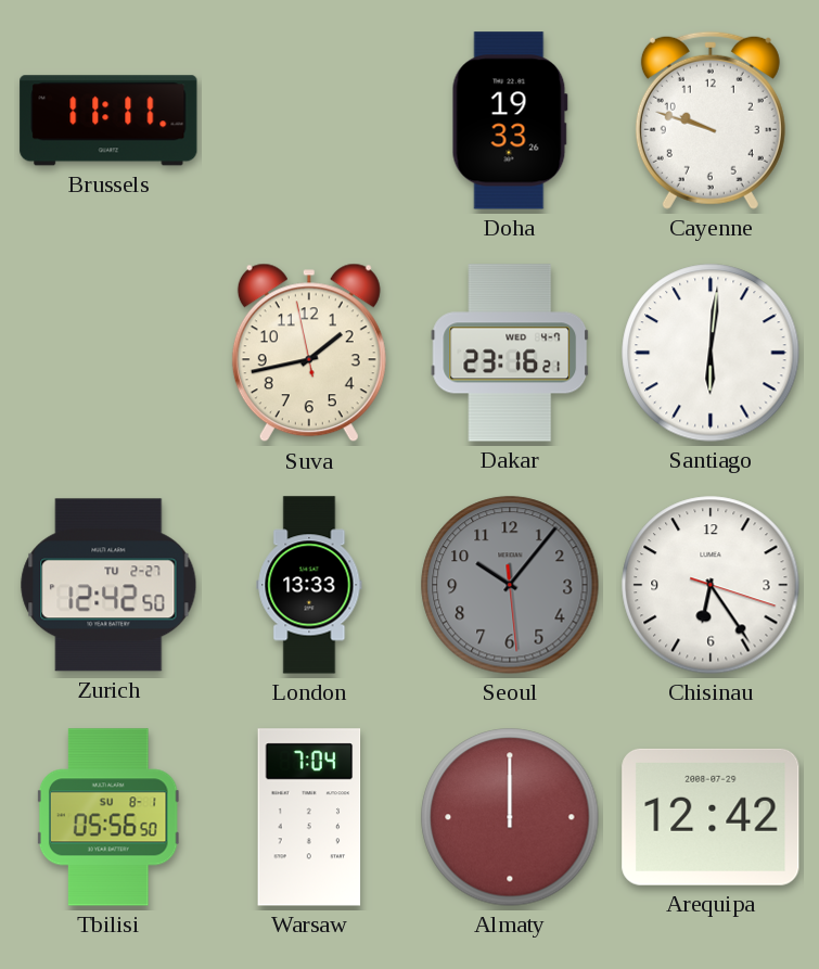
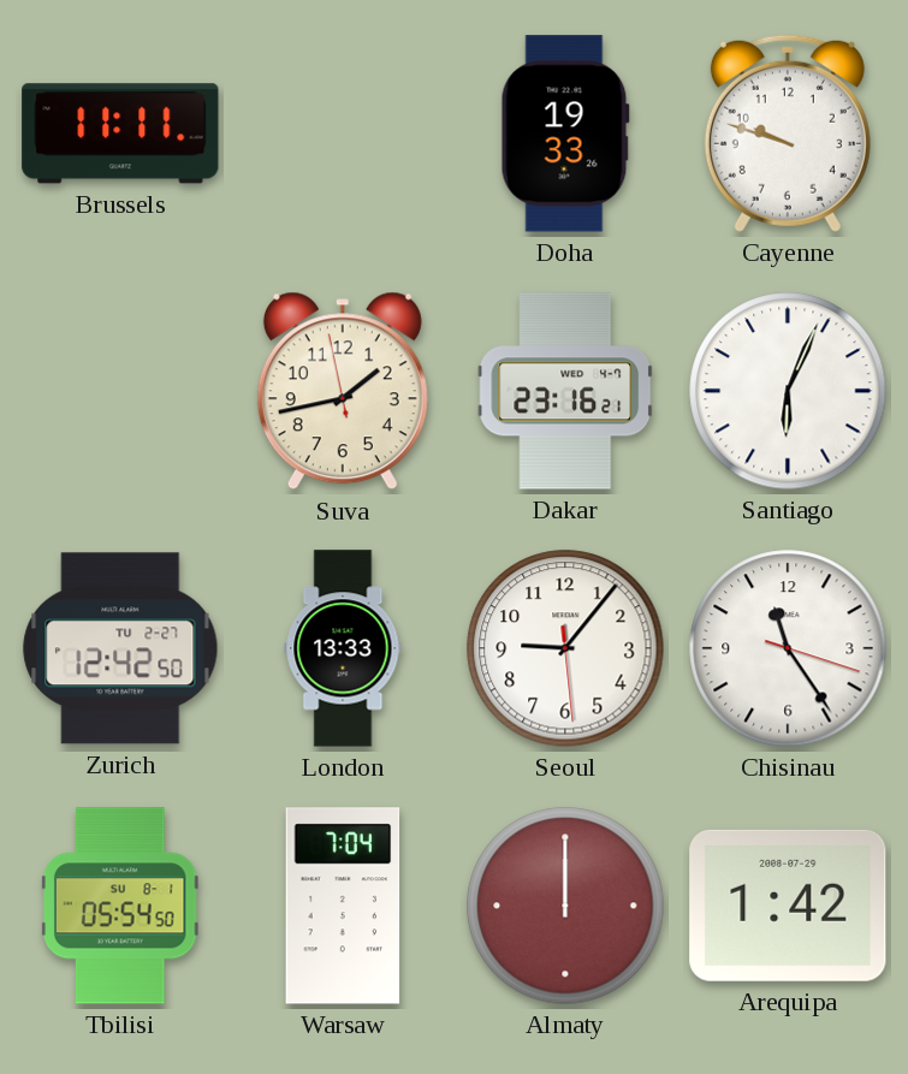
Santiago: 6:01 -> 6:04
Seoul: 10:06 -> 9:06
Seoul dial: grey -> white
Chisinau: 6:24 -> 11:24
Tbilisi: 05:56 -> 05:54
Arequipa: 12:42 -> 1:42
